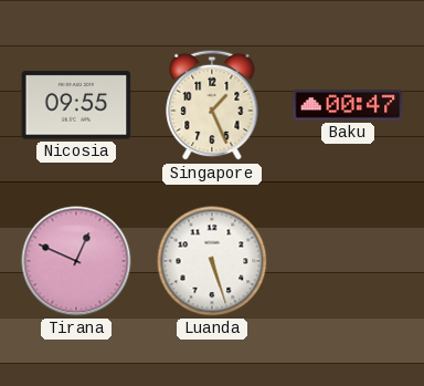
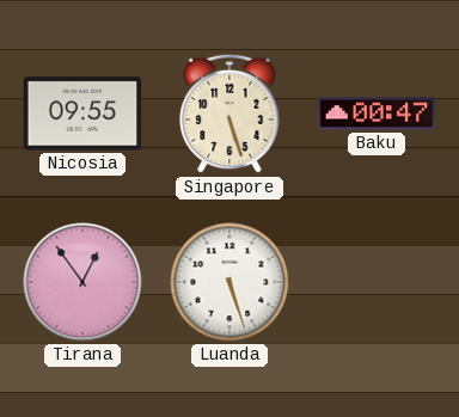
Singapore: 1:26 -> 5:27
Tirana: 12:49 -> 12:54
